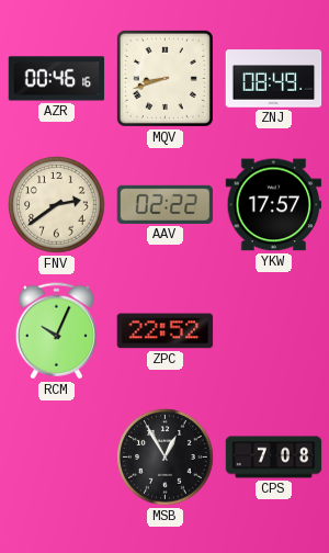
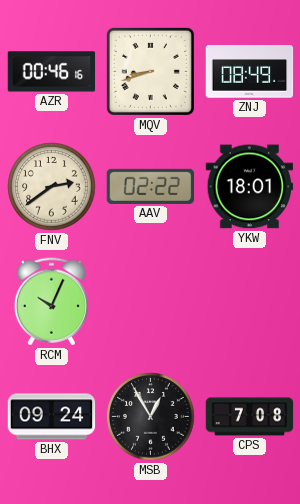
YKW: 17:57 -> 18:01
ZPC: 22:52 -> none
BHX: none -> 09:24
